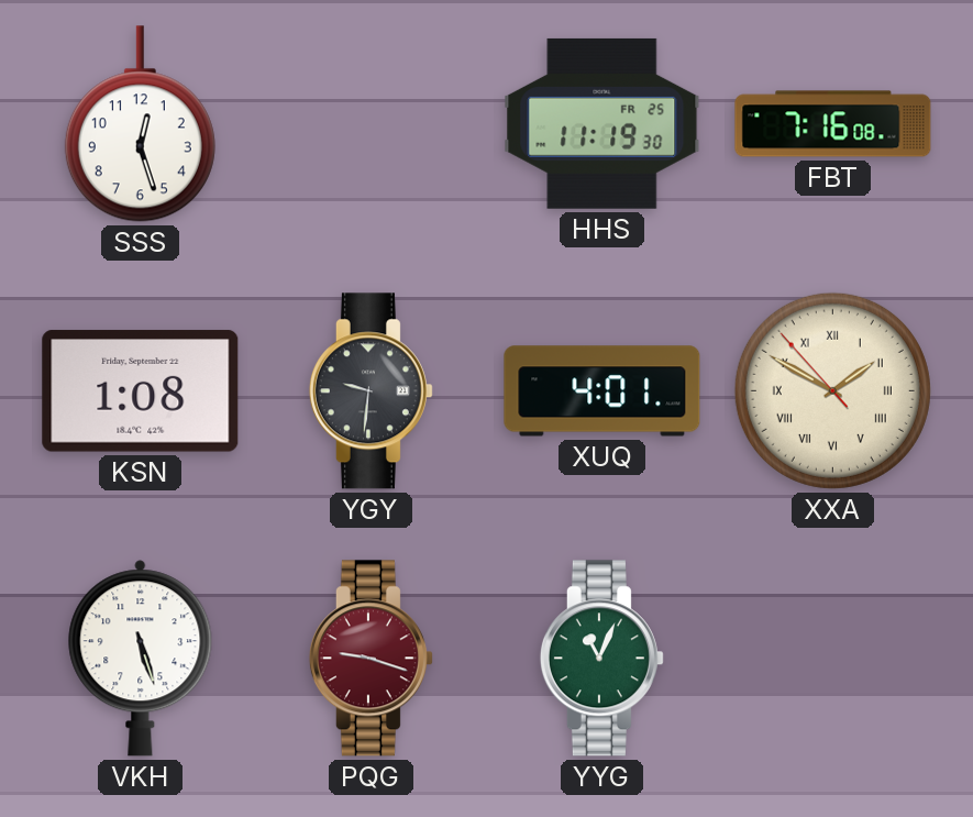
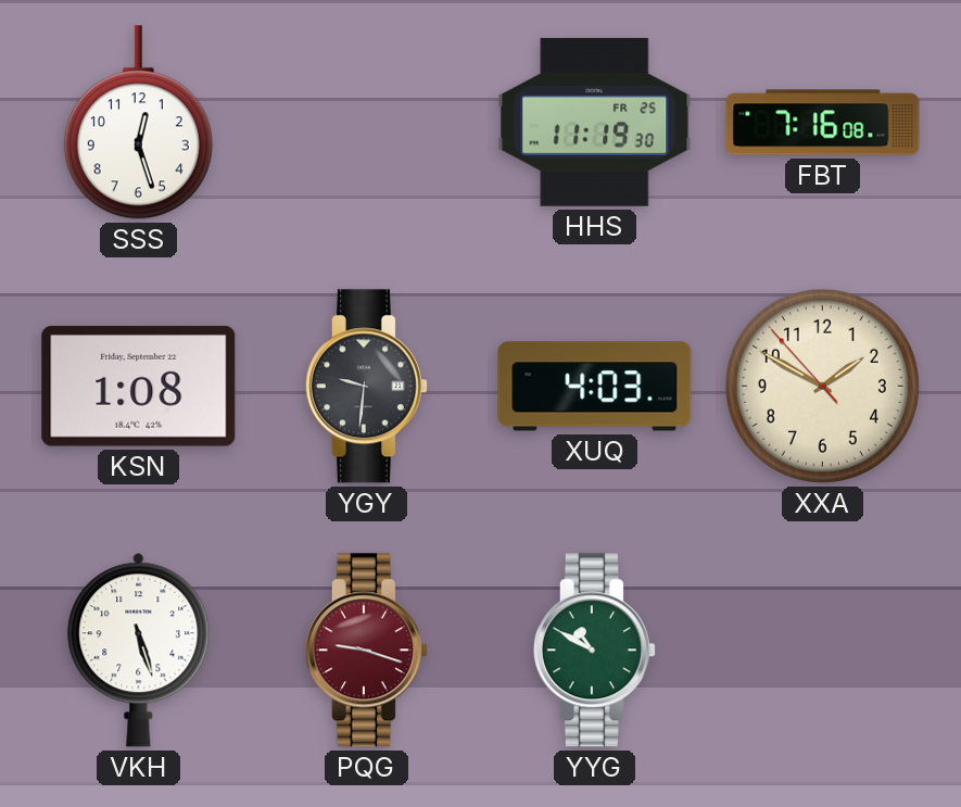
XUQ: 4:01 -> 4:03
XXA numerals: Roman -> Arabic
YYG: 11:04 -> 10:50
